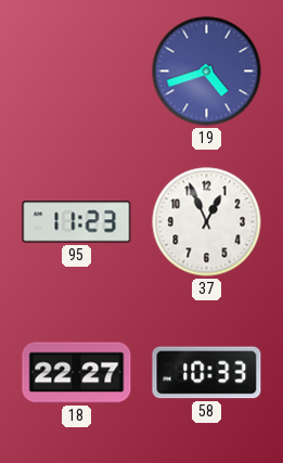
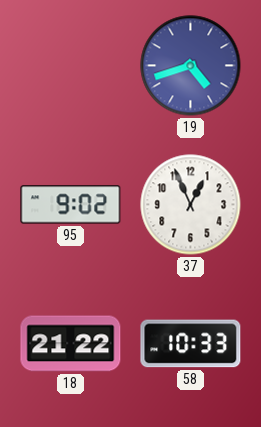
95: 11:23 -> 9:02
18: 22:27 -> 21:22
